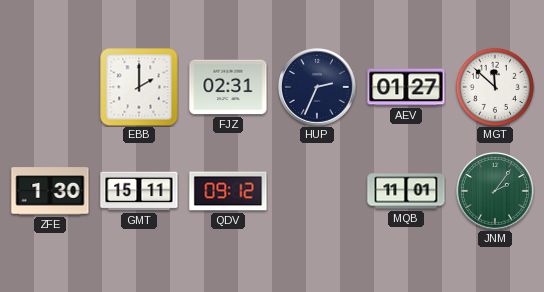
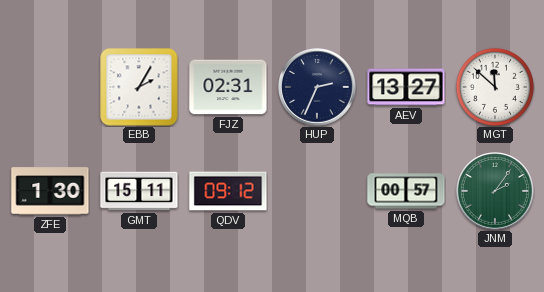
EBB: 2:00 -> 2:05
AEV: 01:27 -> 13:27
MQB: 11:01 -> 00:57
